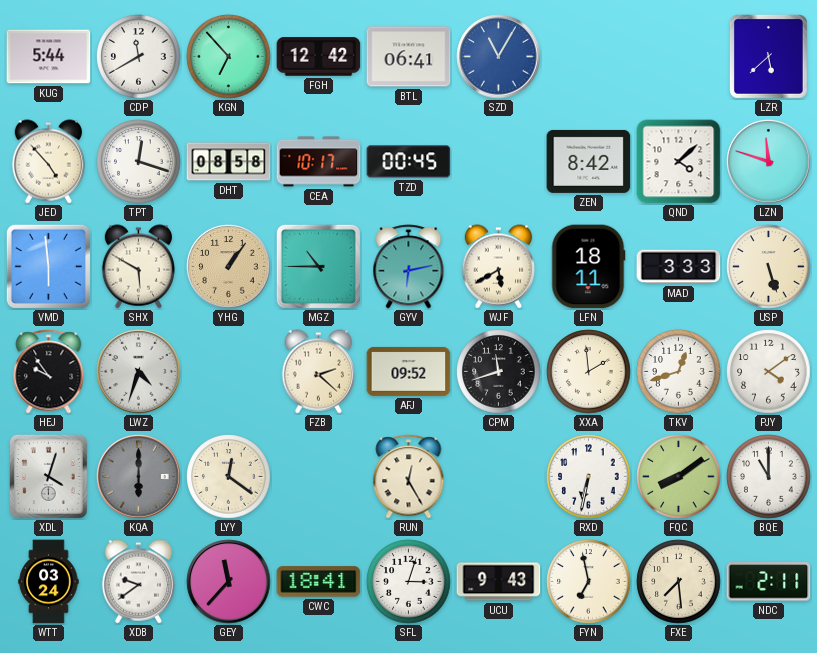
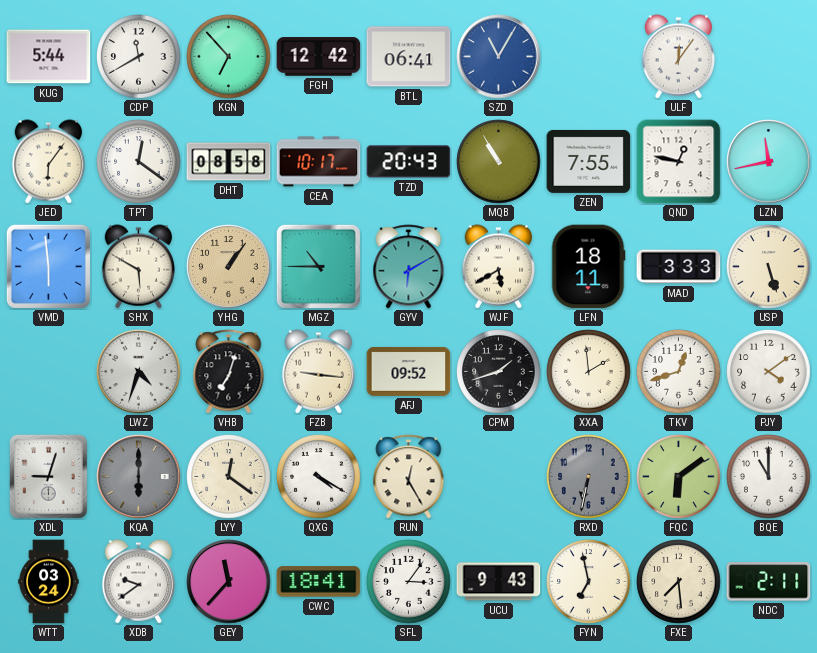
ULF: none -> 12:06
LZR: 5:38 -> none
JED: 4:53 -> 6:06
TPT: 12:18 -> 12:21
TZD: 00:45 -> 20:43
MQB: none -> 10:55
ZEN: 8:42 -> 7:55
QND: 4:08 -> 12:47
LZN: 11:48 -> 11:43
GYV: 6:13 -> 6:10
HEJ: 9:54 -> none
VHB: none -> 7:03
FZB: 2:22 -> 9:16
CPM: 11:42 -> 1:42
XDL: 4:03 -> 9:03
QXG: none -> 4:20
RXD dial: white -> grey
FQC: 8:09 -> 6:09
SFL: 3:03 -> 3:06
